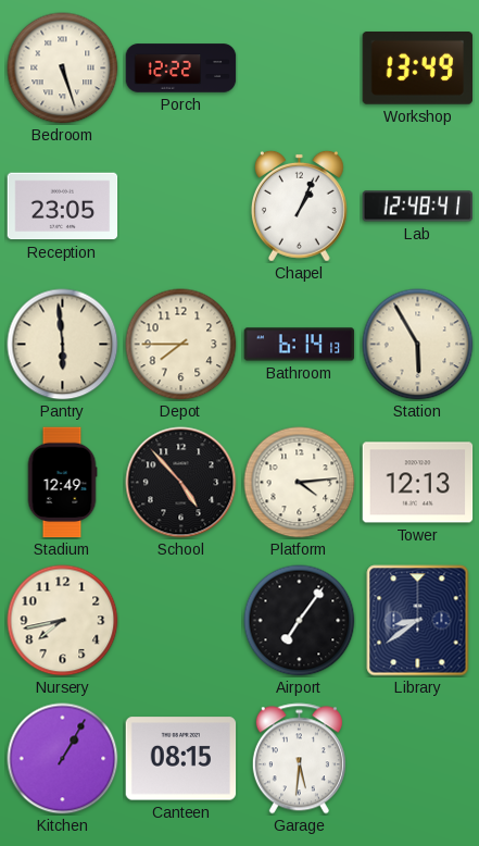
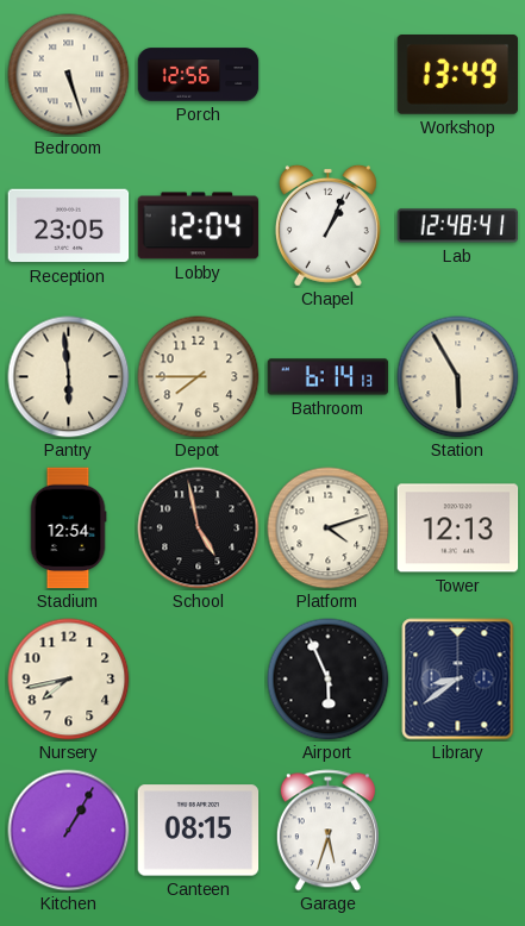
Porch: 12:22 -> 12:56
Lobby: none -> 12:04
Stadium: 12:49 -> 12:54
School: 4:53 -> 4:58
Platform: 4:14 -> 4:12
Airport: 7:06 -> 5:56
Garage: 5:31 -> 5:33
